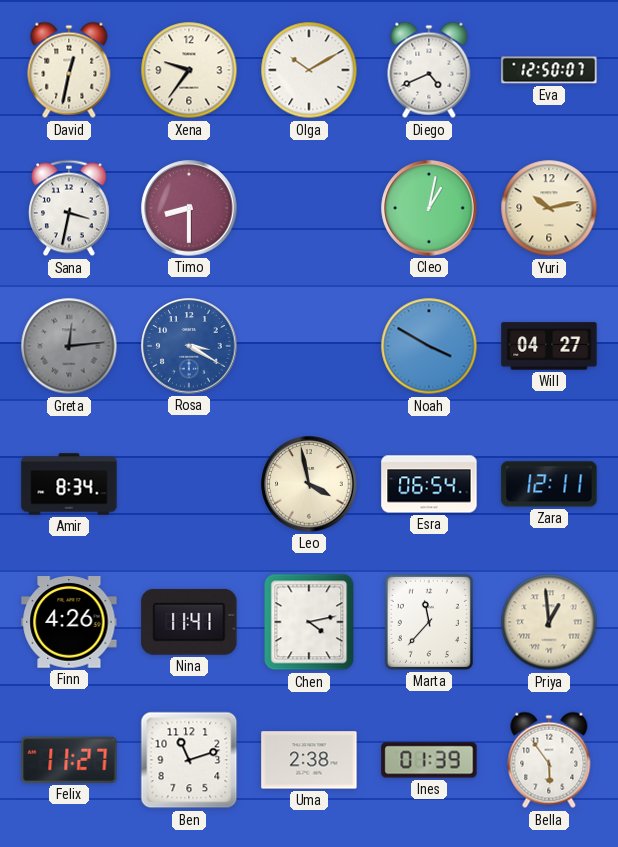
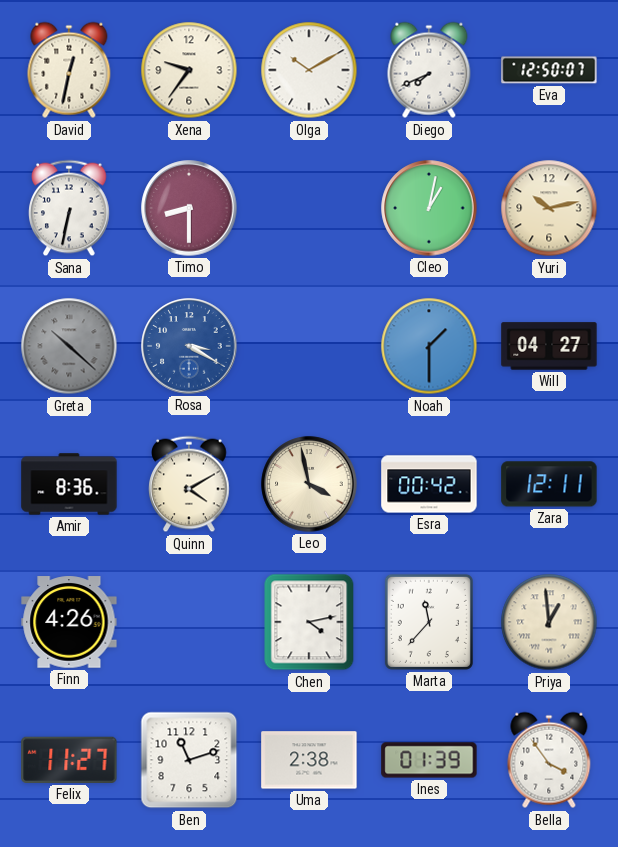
Diego: 4:41 -> 7:41
Sana: 3:32 -> 6:32
Greta: 12:14 -> 10:22
Noah: 3:50 -> 1:30
Amir: 8:34 -> 8:36
Quinn: none -> 4:10
Esra: 06:54 -> 00:42
Nina: 11:41 -> none
Bella: 5:54 -> 3:54
